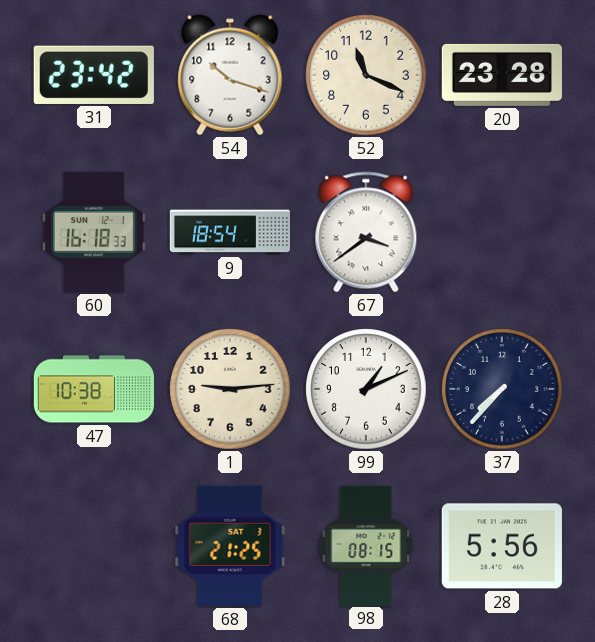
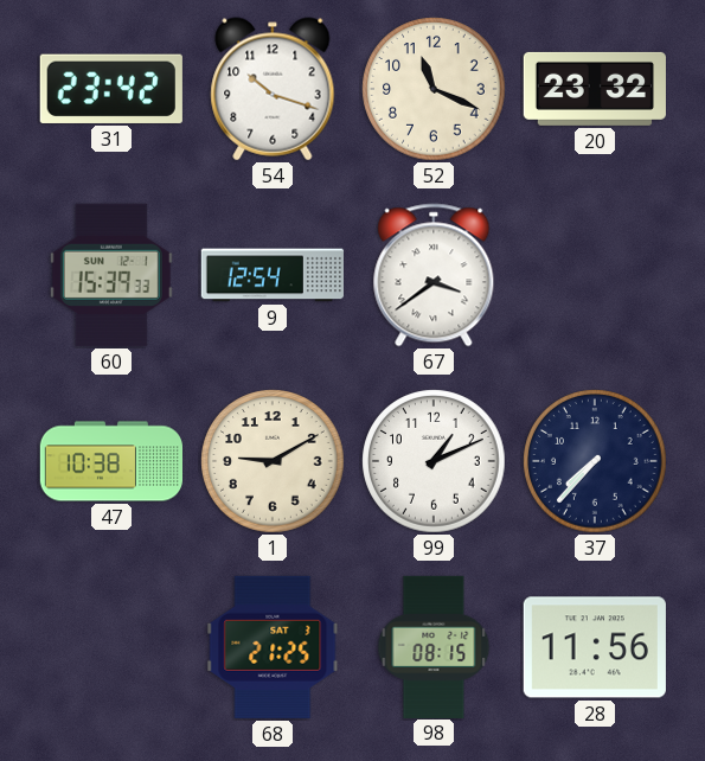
20: 23:28 -> 23:32
60: 16:18 -> 15:39
9: 18:54 -> 12:54
1: 9:14 -> 9:10
28: 5:56 -> 11:56
